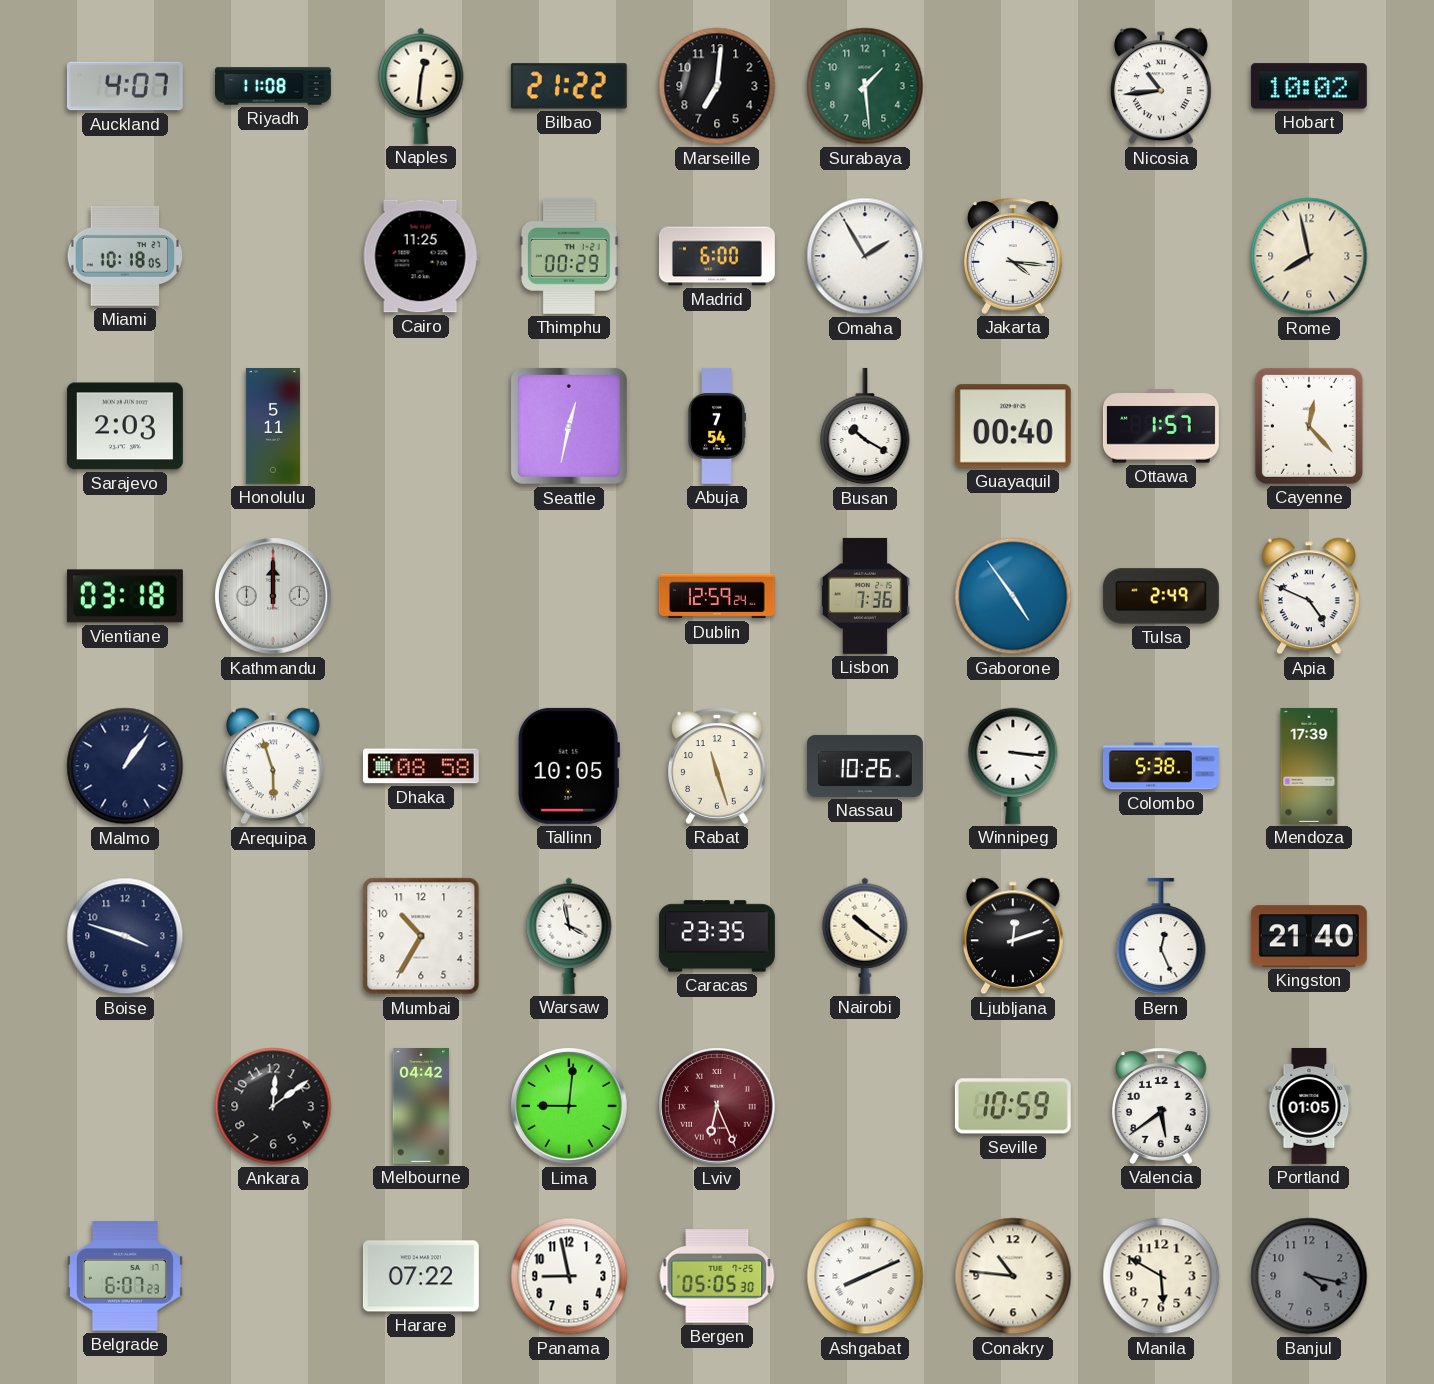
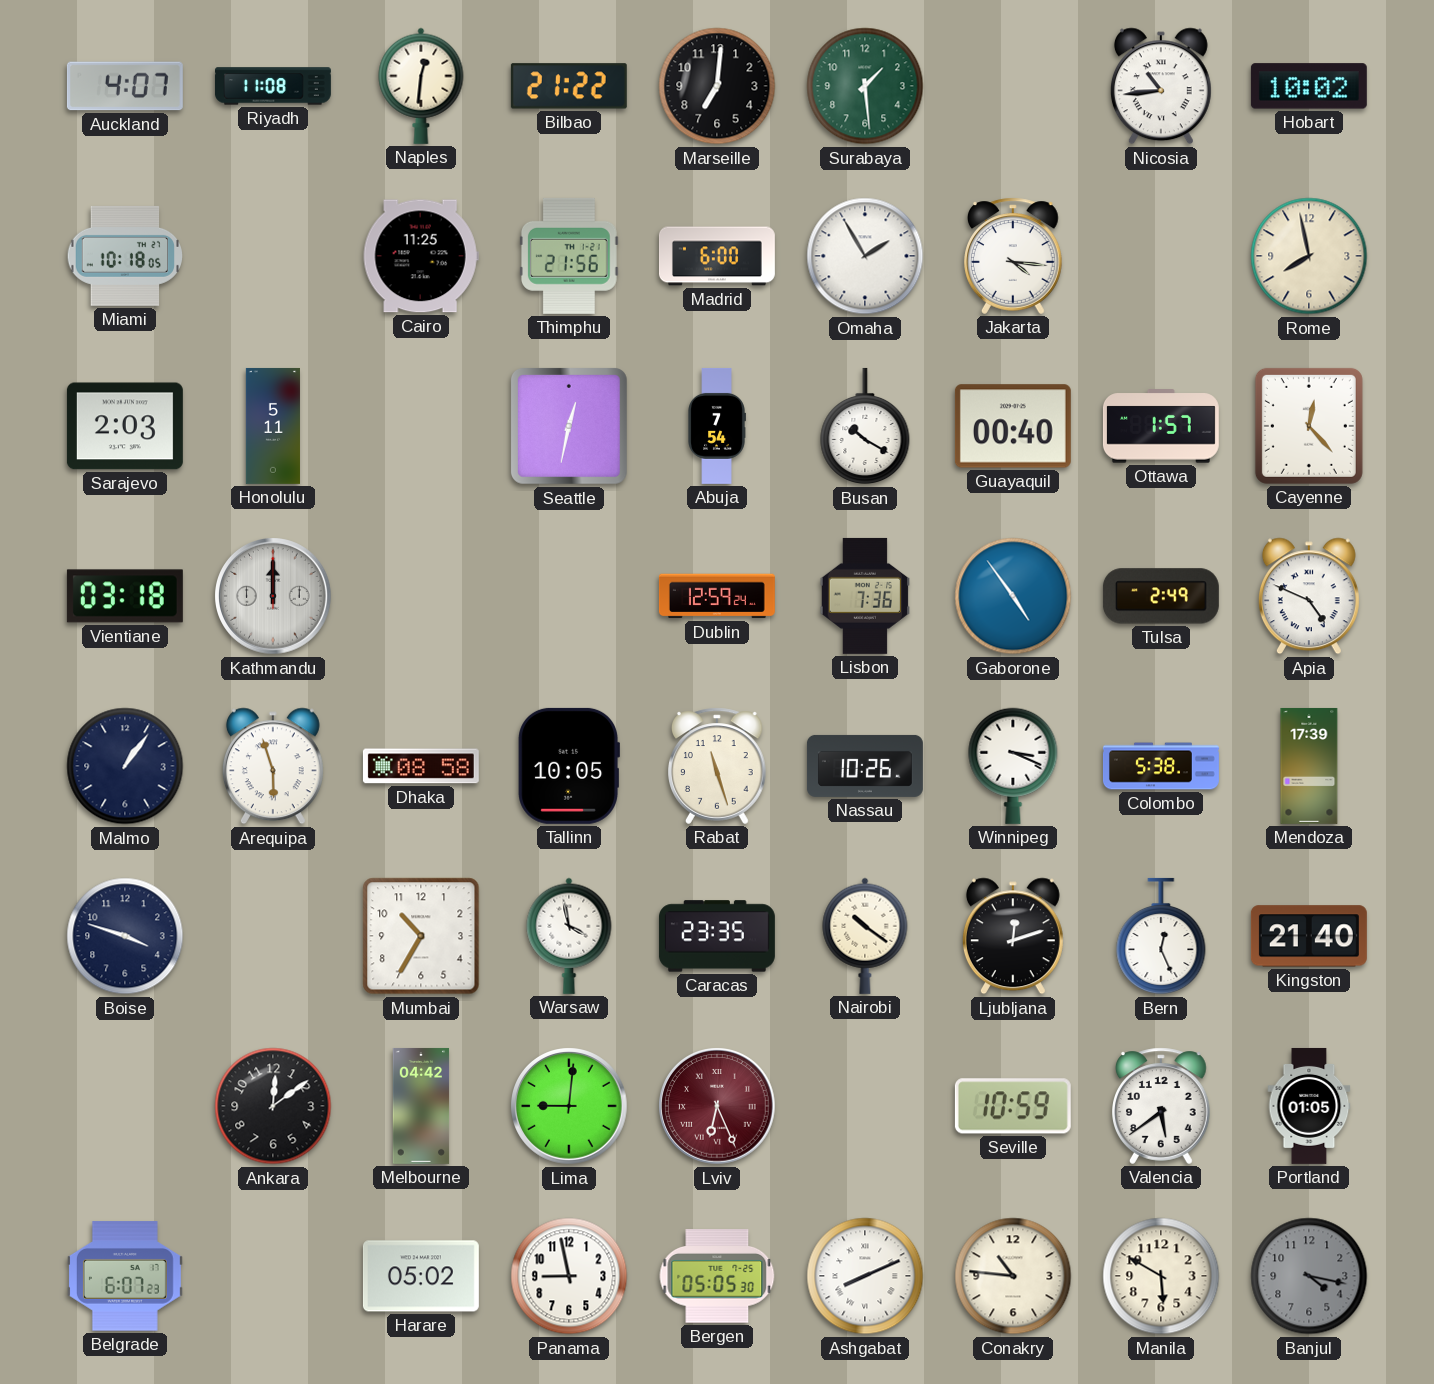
Thimphu: 00:29 -> 21:56
Winnipeg: 3:16 -> 3:19
Harare: 07:22 -> 05:02
